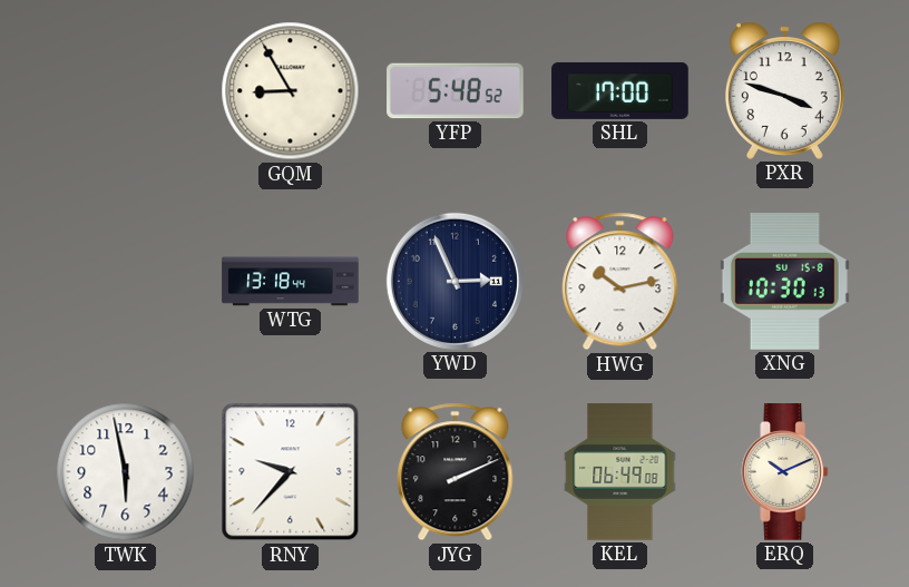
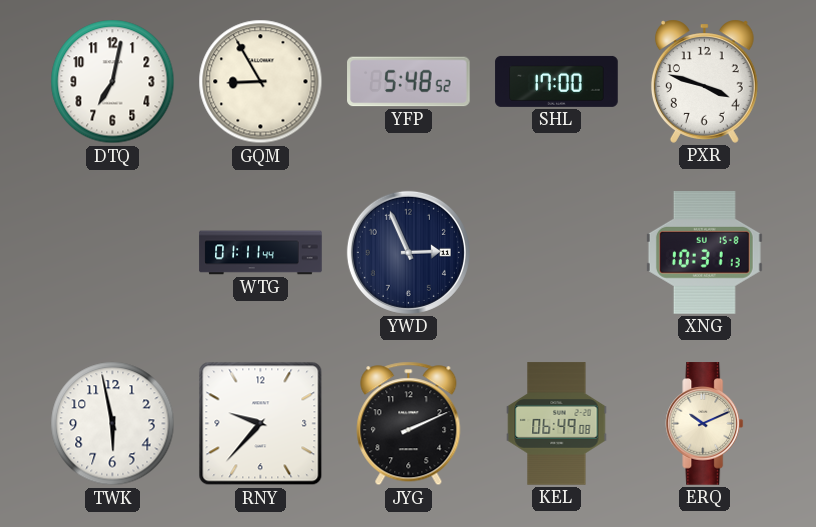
DTQ: none -> 7:02
WTG: 13:18 -> 01:11
HWG: 10:13 -> none
XNG: 10:30 -> 10:31
